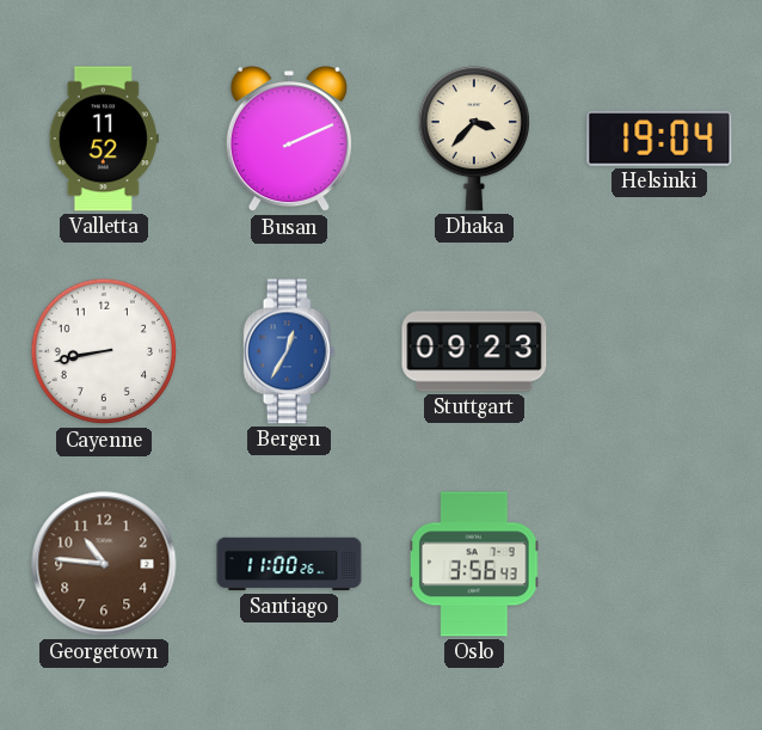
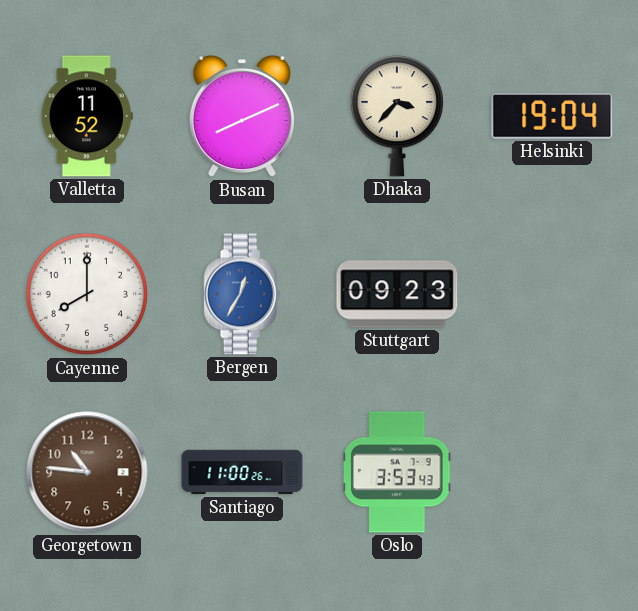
Busan: 2:11 -> 8:11
Cayenne: 8:43 -> 8:00
Oslo: 3:56 -> 3:53
